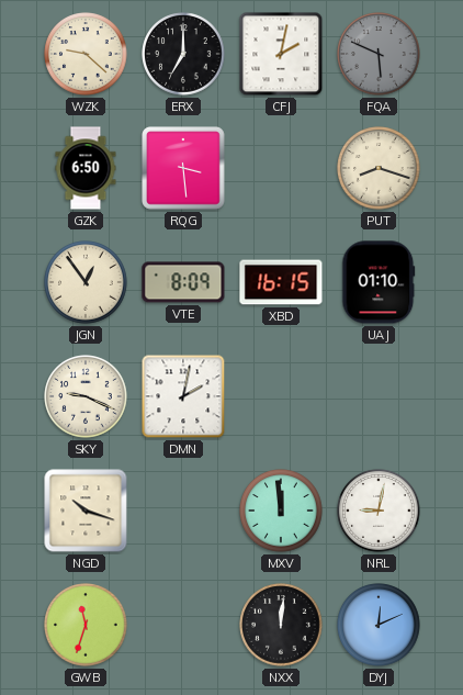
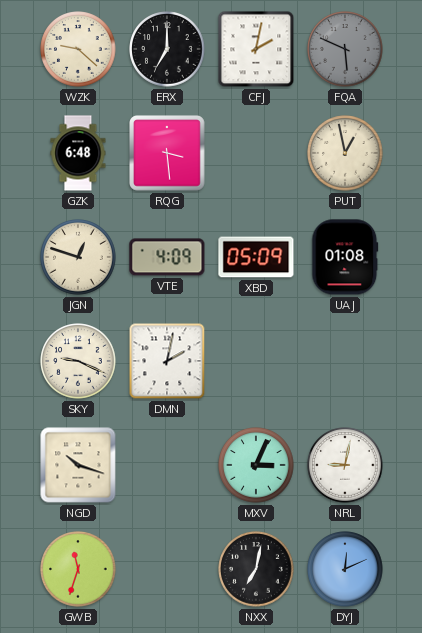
GZK: 6:50 -> 6:48
PUT: 8:18 -> 12:58
JGN: 12:54 -> 12:48
VTE: 8:09 -> 4:09
XBD: 16:15 -> 05:09
UAJ: 01:10 -> 01:08
MXV: 11:59 -> 3:04
NXX: 12:01 -> 7:02
